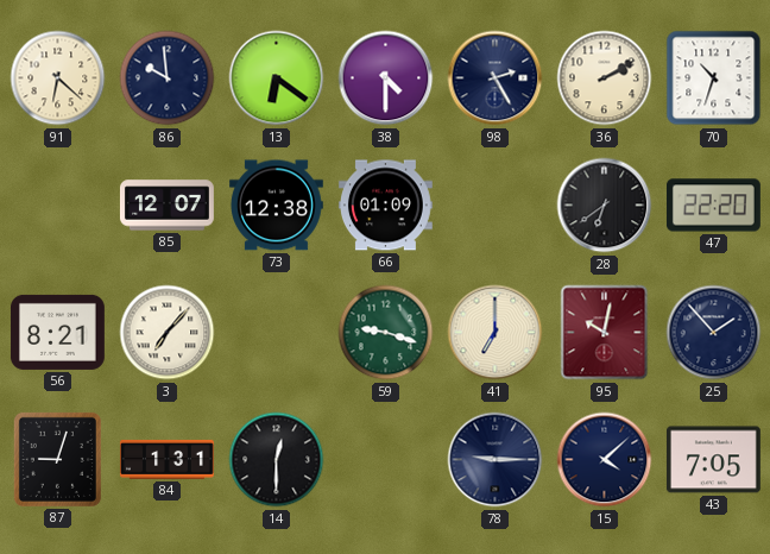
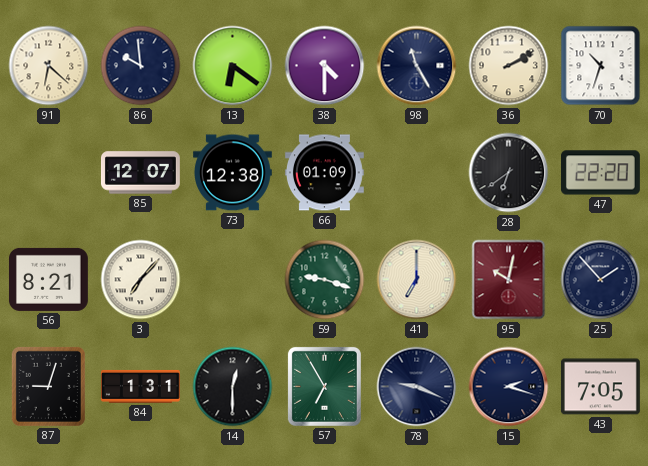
98: 2:25 -> 11:25
57: none -> 6:55
78: 9:15 -> 9:19
15: 4:08 -> 2:18
